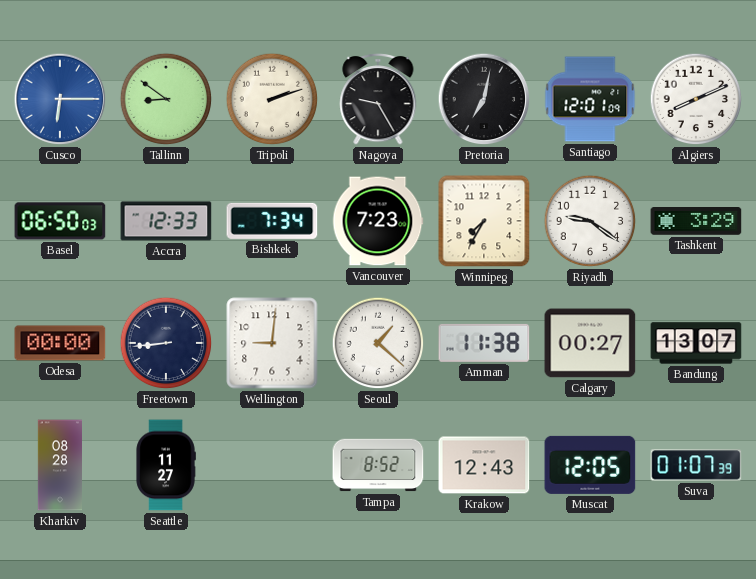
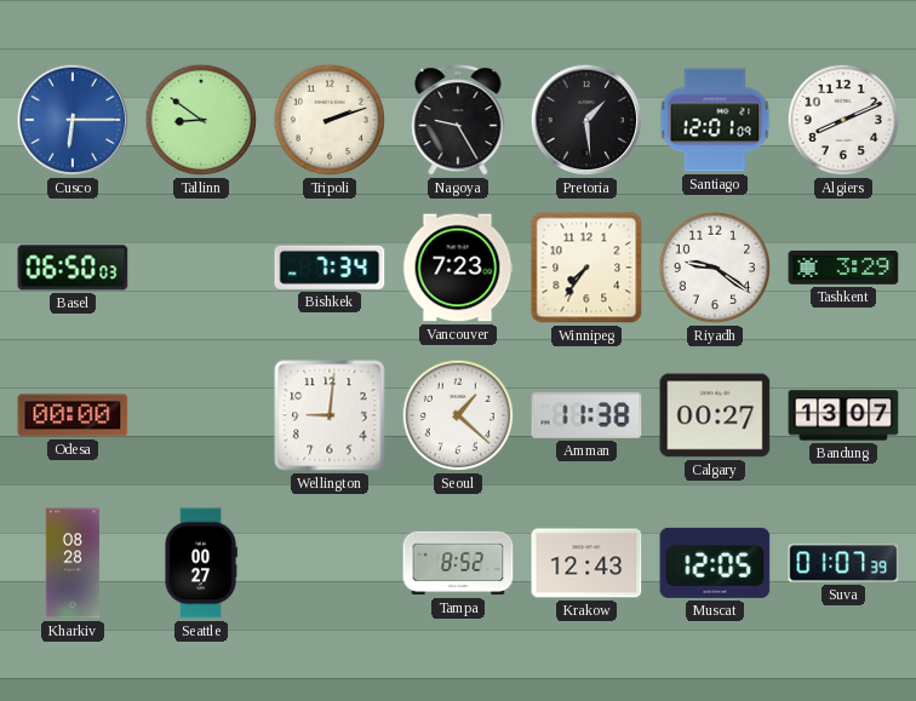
Pretoria: 7:02 -> 1:29
Accra: 12:33 -> none
Winnipeg: 7:35 -> 7:36
Freetown: 8:44 -> none
Seattle: 11:27 -> 00:27
